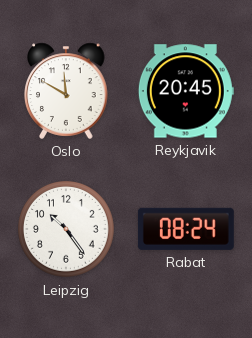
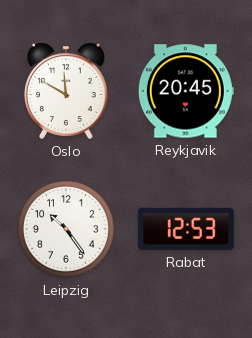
Rabat: 08:24 -> 12:53
